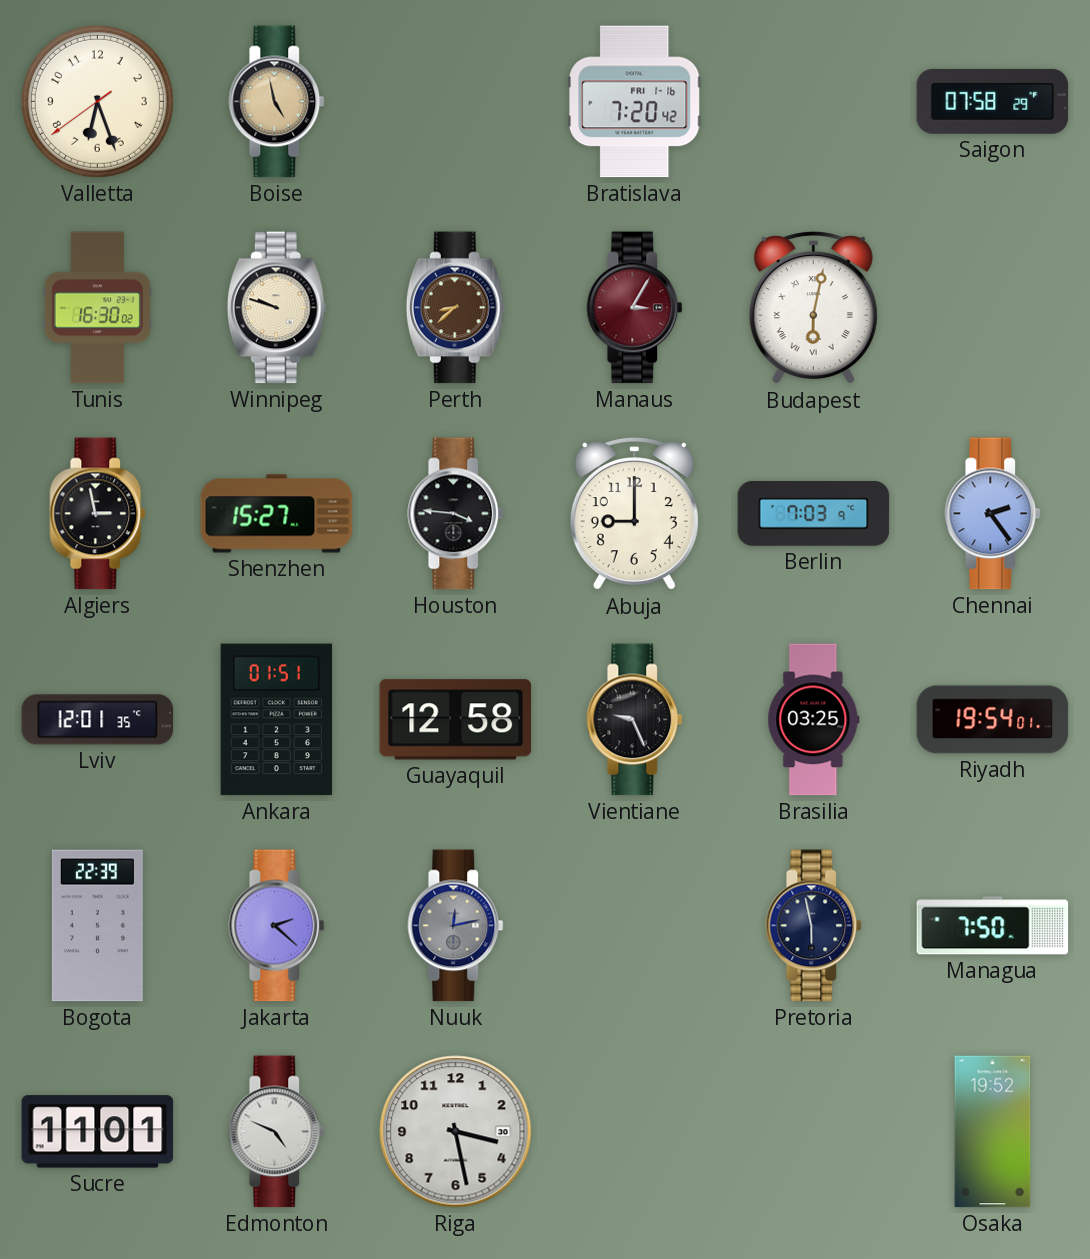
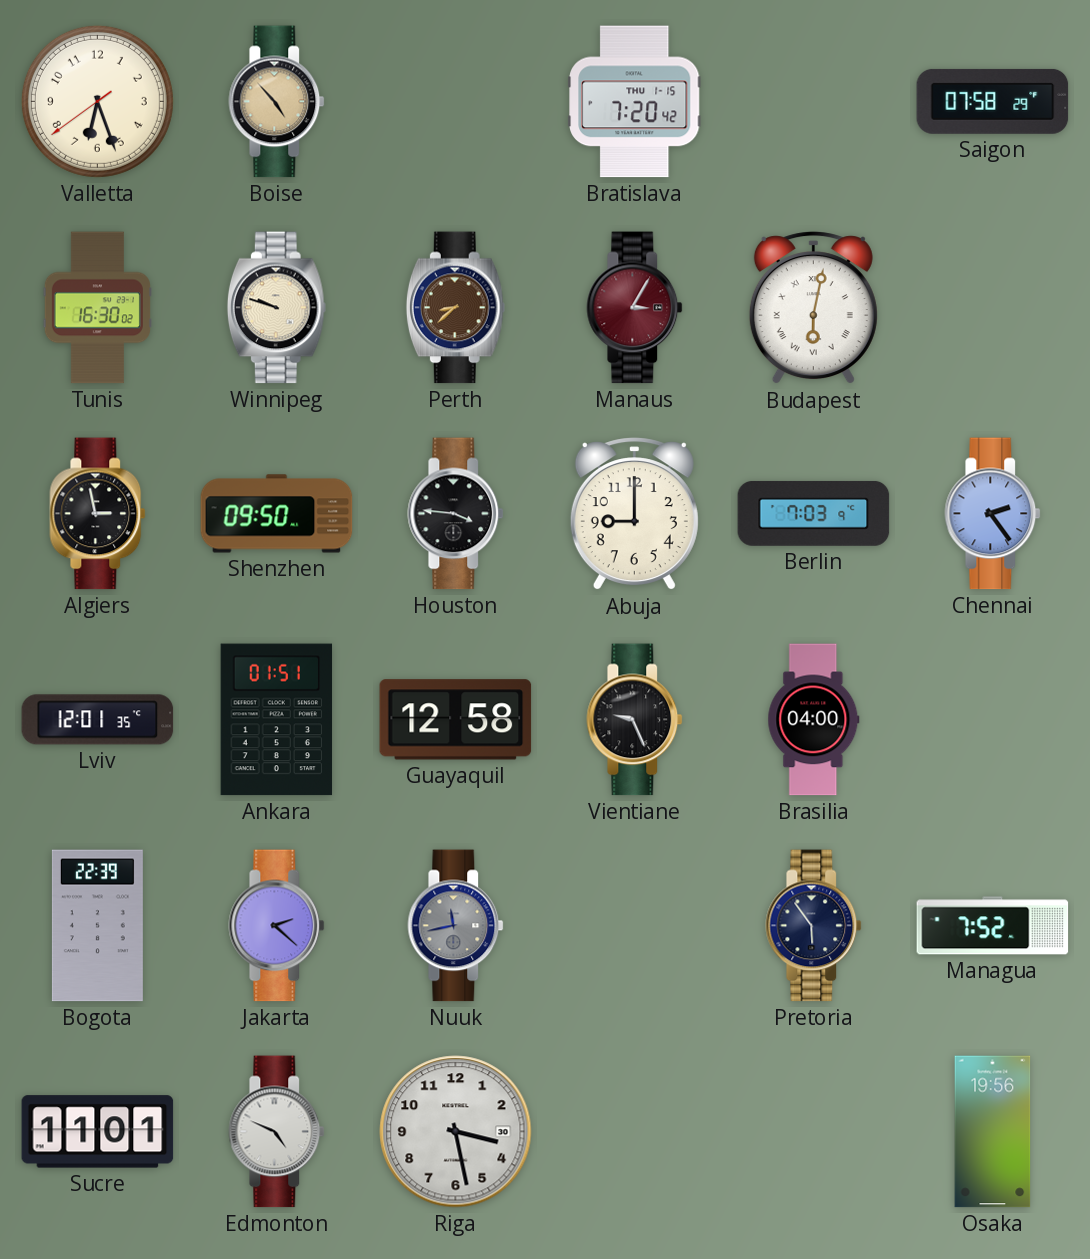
Boise: 4:58 -> 4:53
Bratislava date: FRI 1-16 -> THU 1-15
Shenzhen: 15:27 -> 09:50
Brasilia: 03:25 -> 04:00
Riyadh: 19:54 -> none
Nuuk: 12:13 -> 11:43
Pretoria: 5:58 -> 5:54
Managua: 7:50 -> 7:52
Osaka: 19:52 -> 19:56
